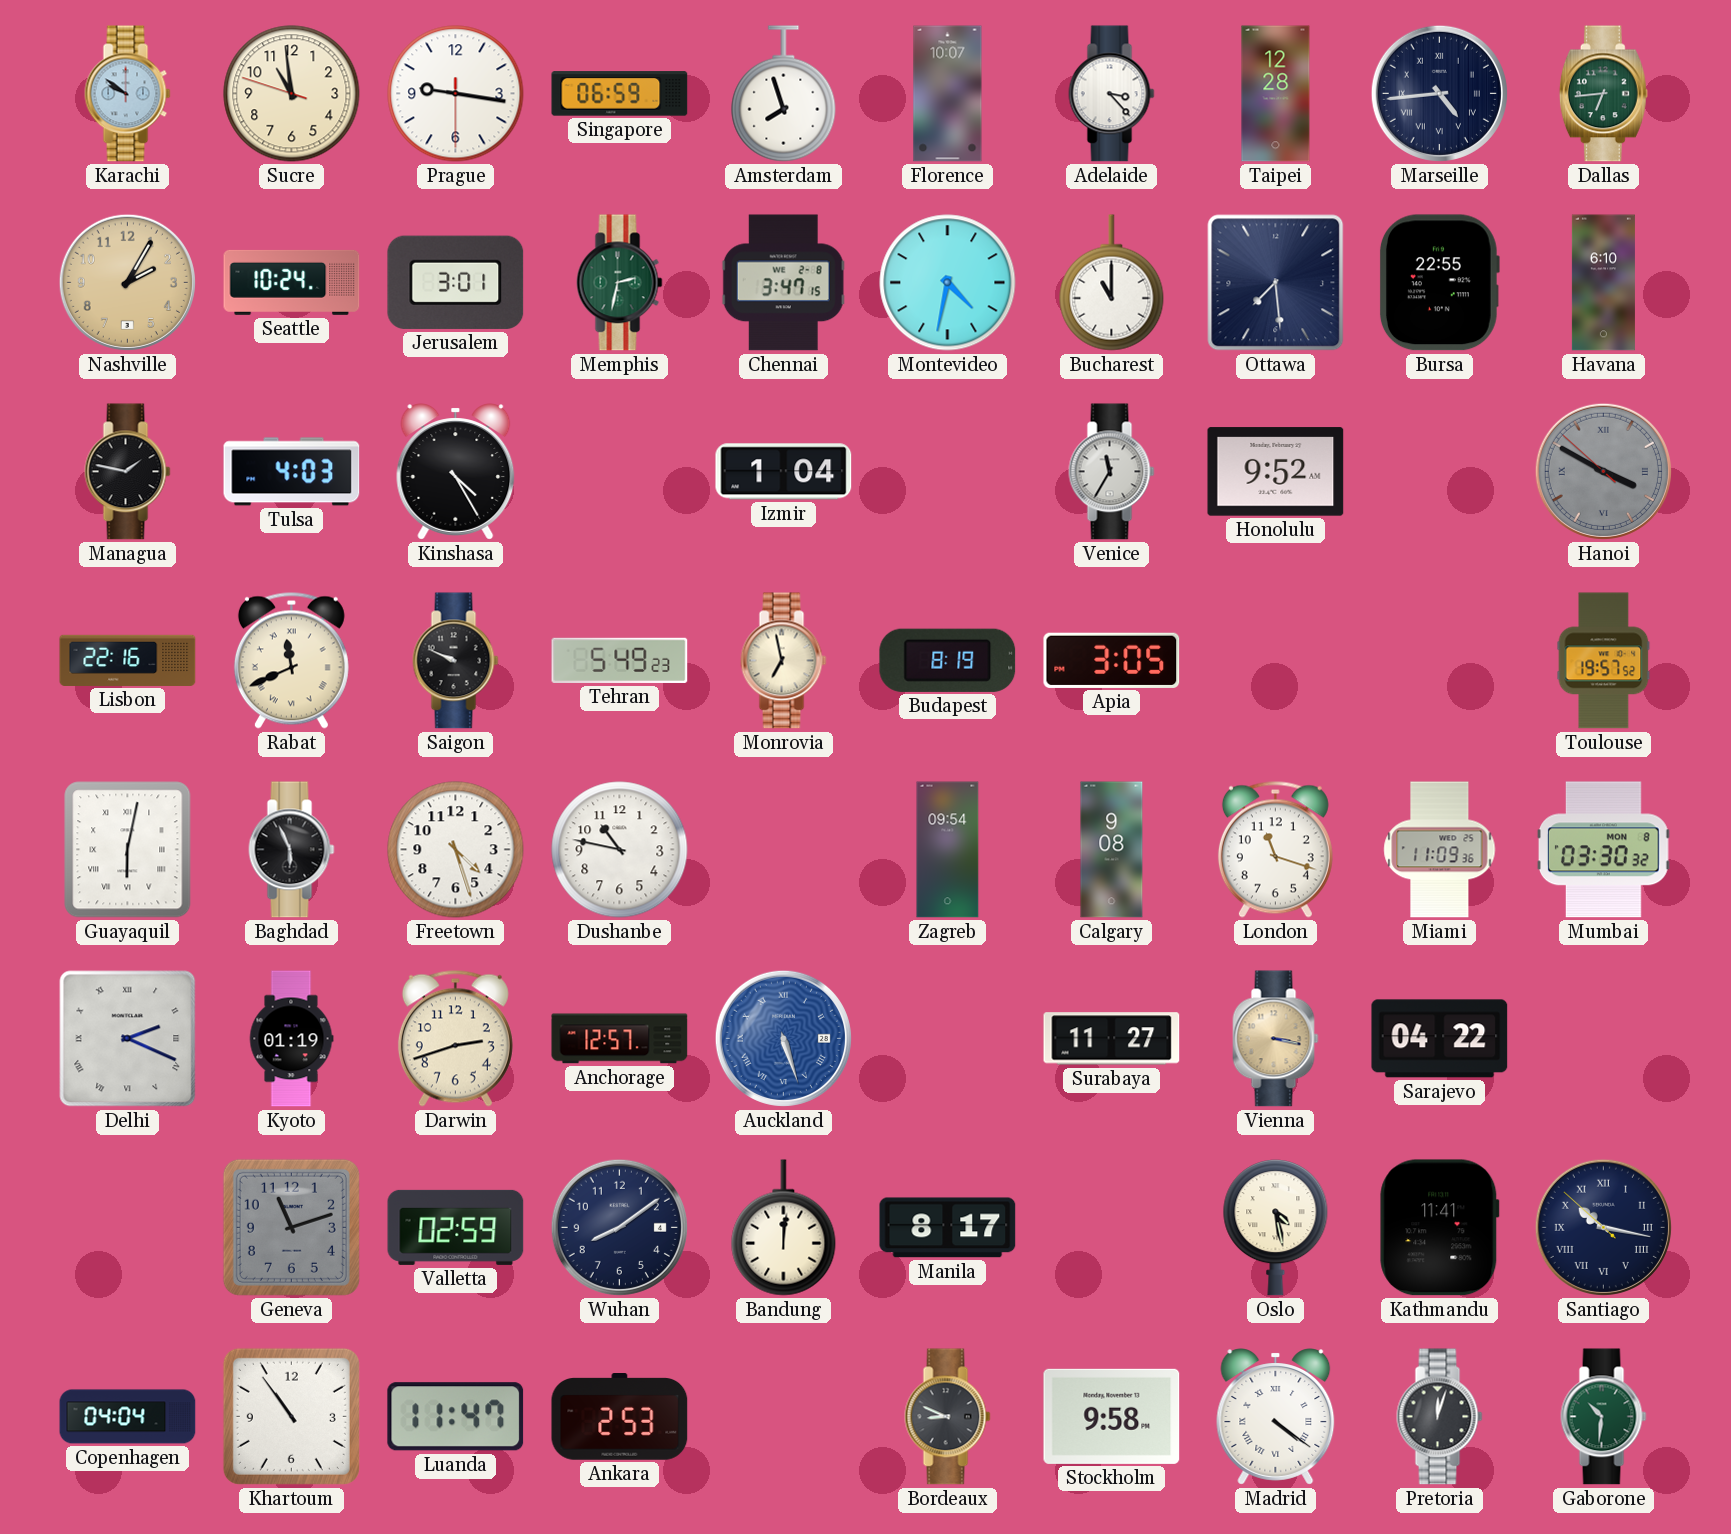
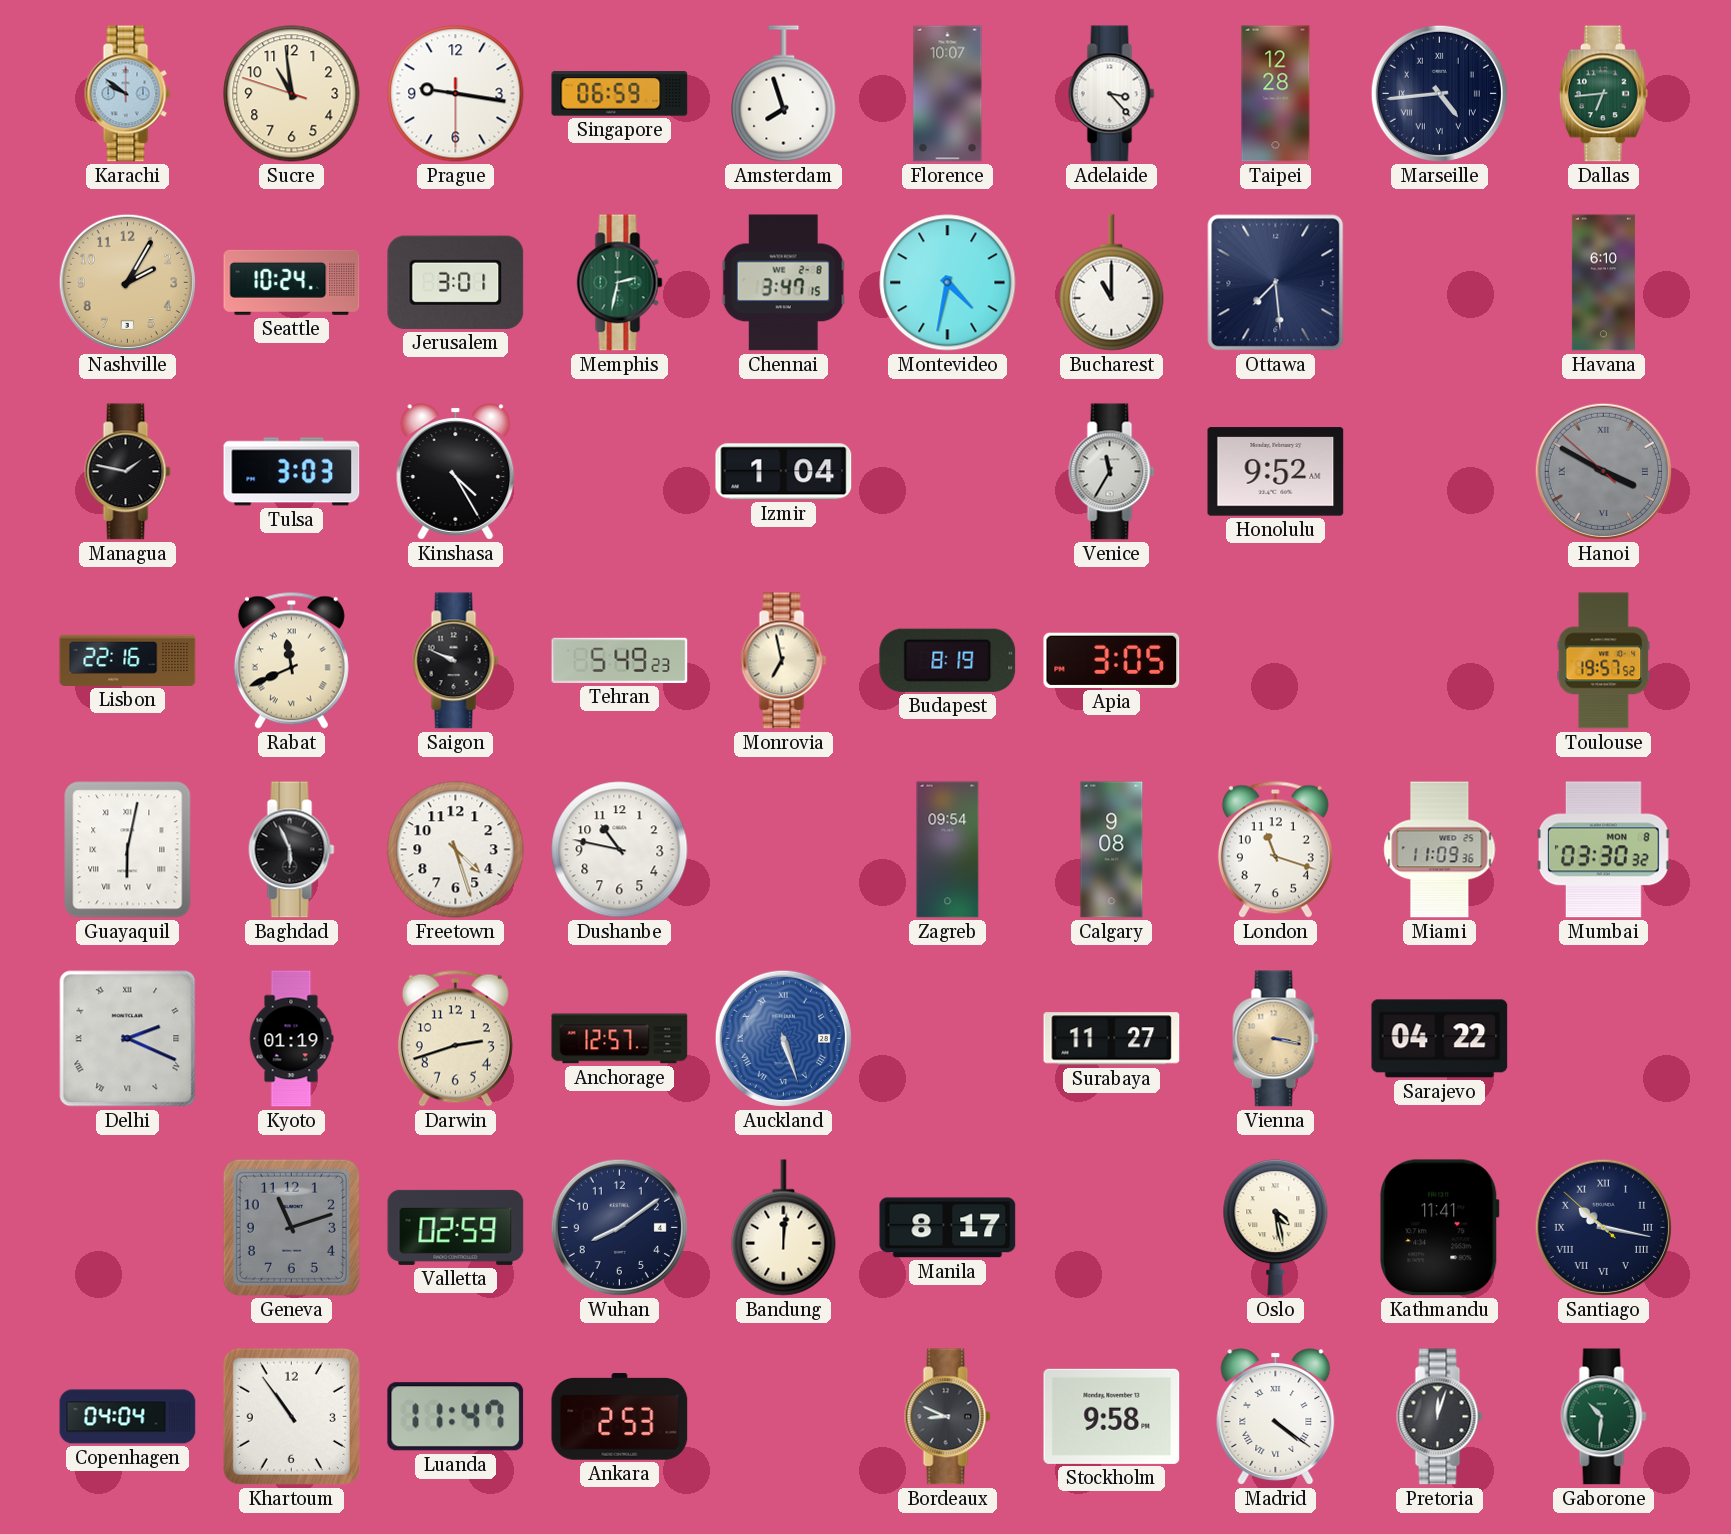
Bursa: 22:55 -> none
Tulsa: 4:03 -> 3:03
